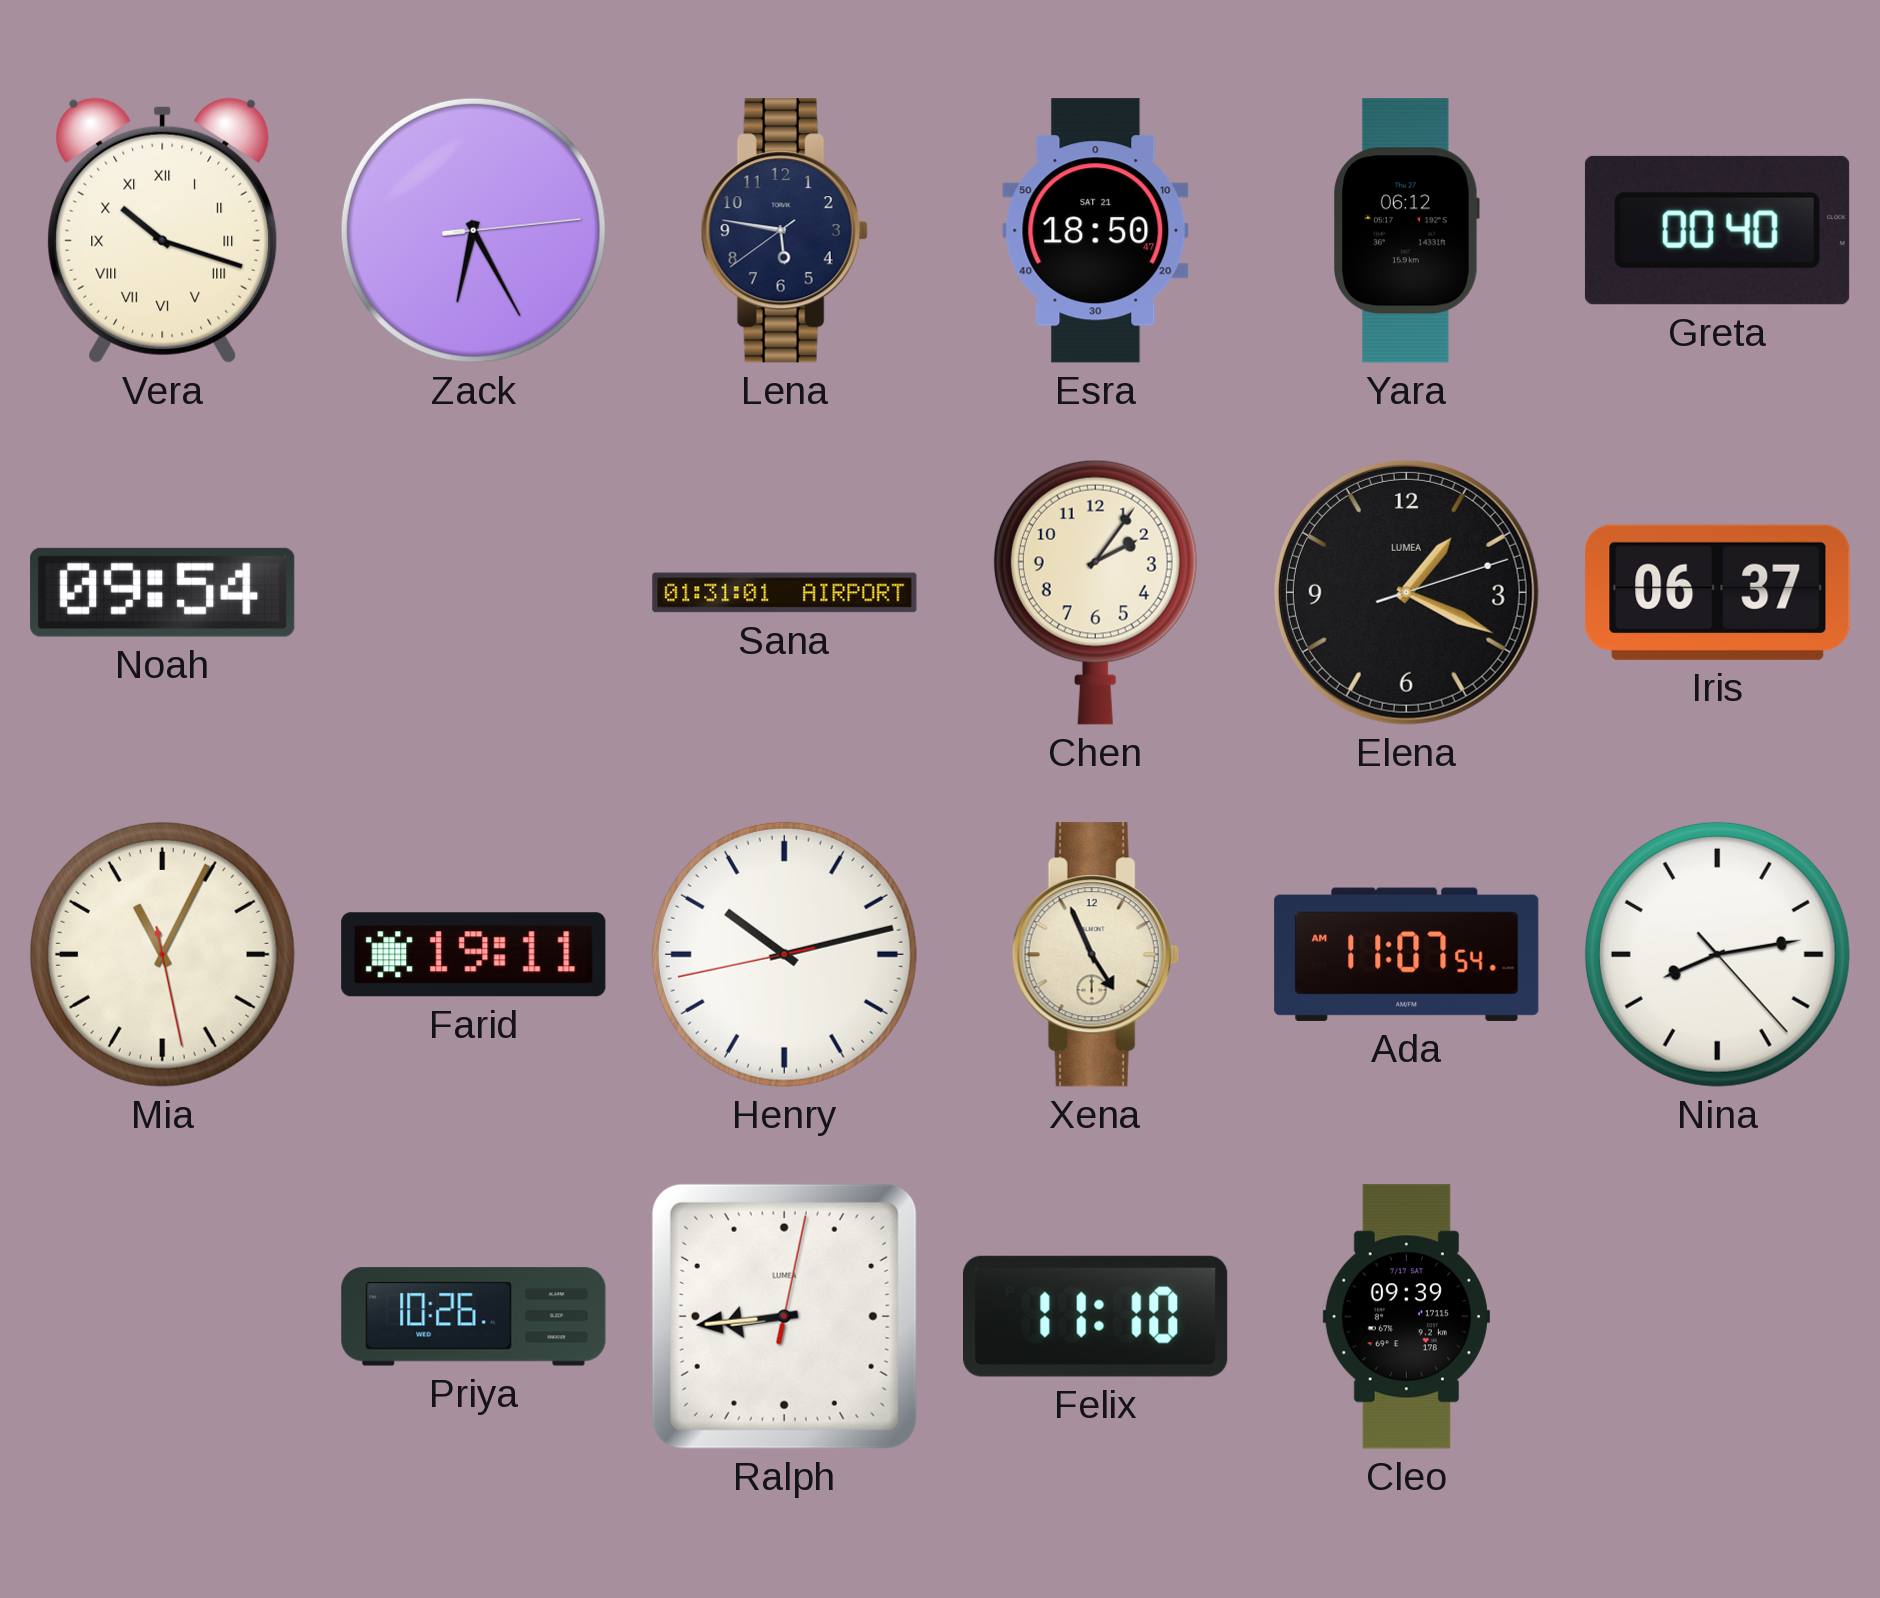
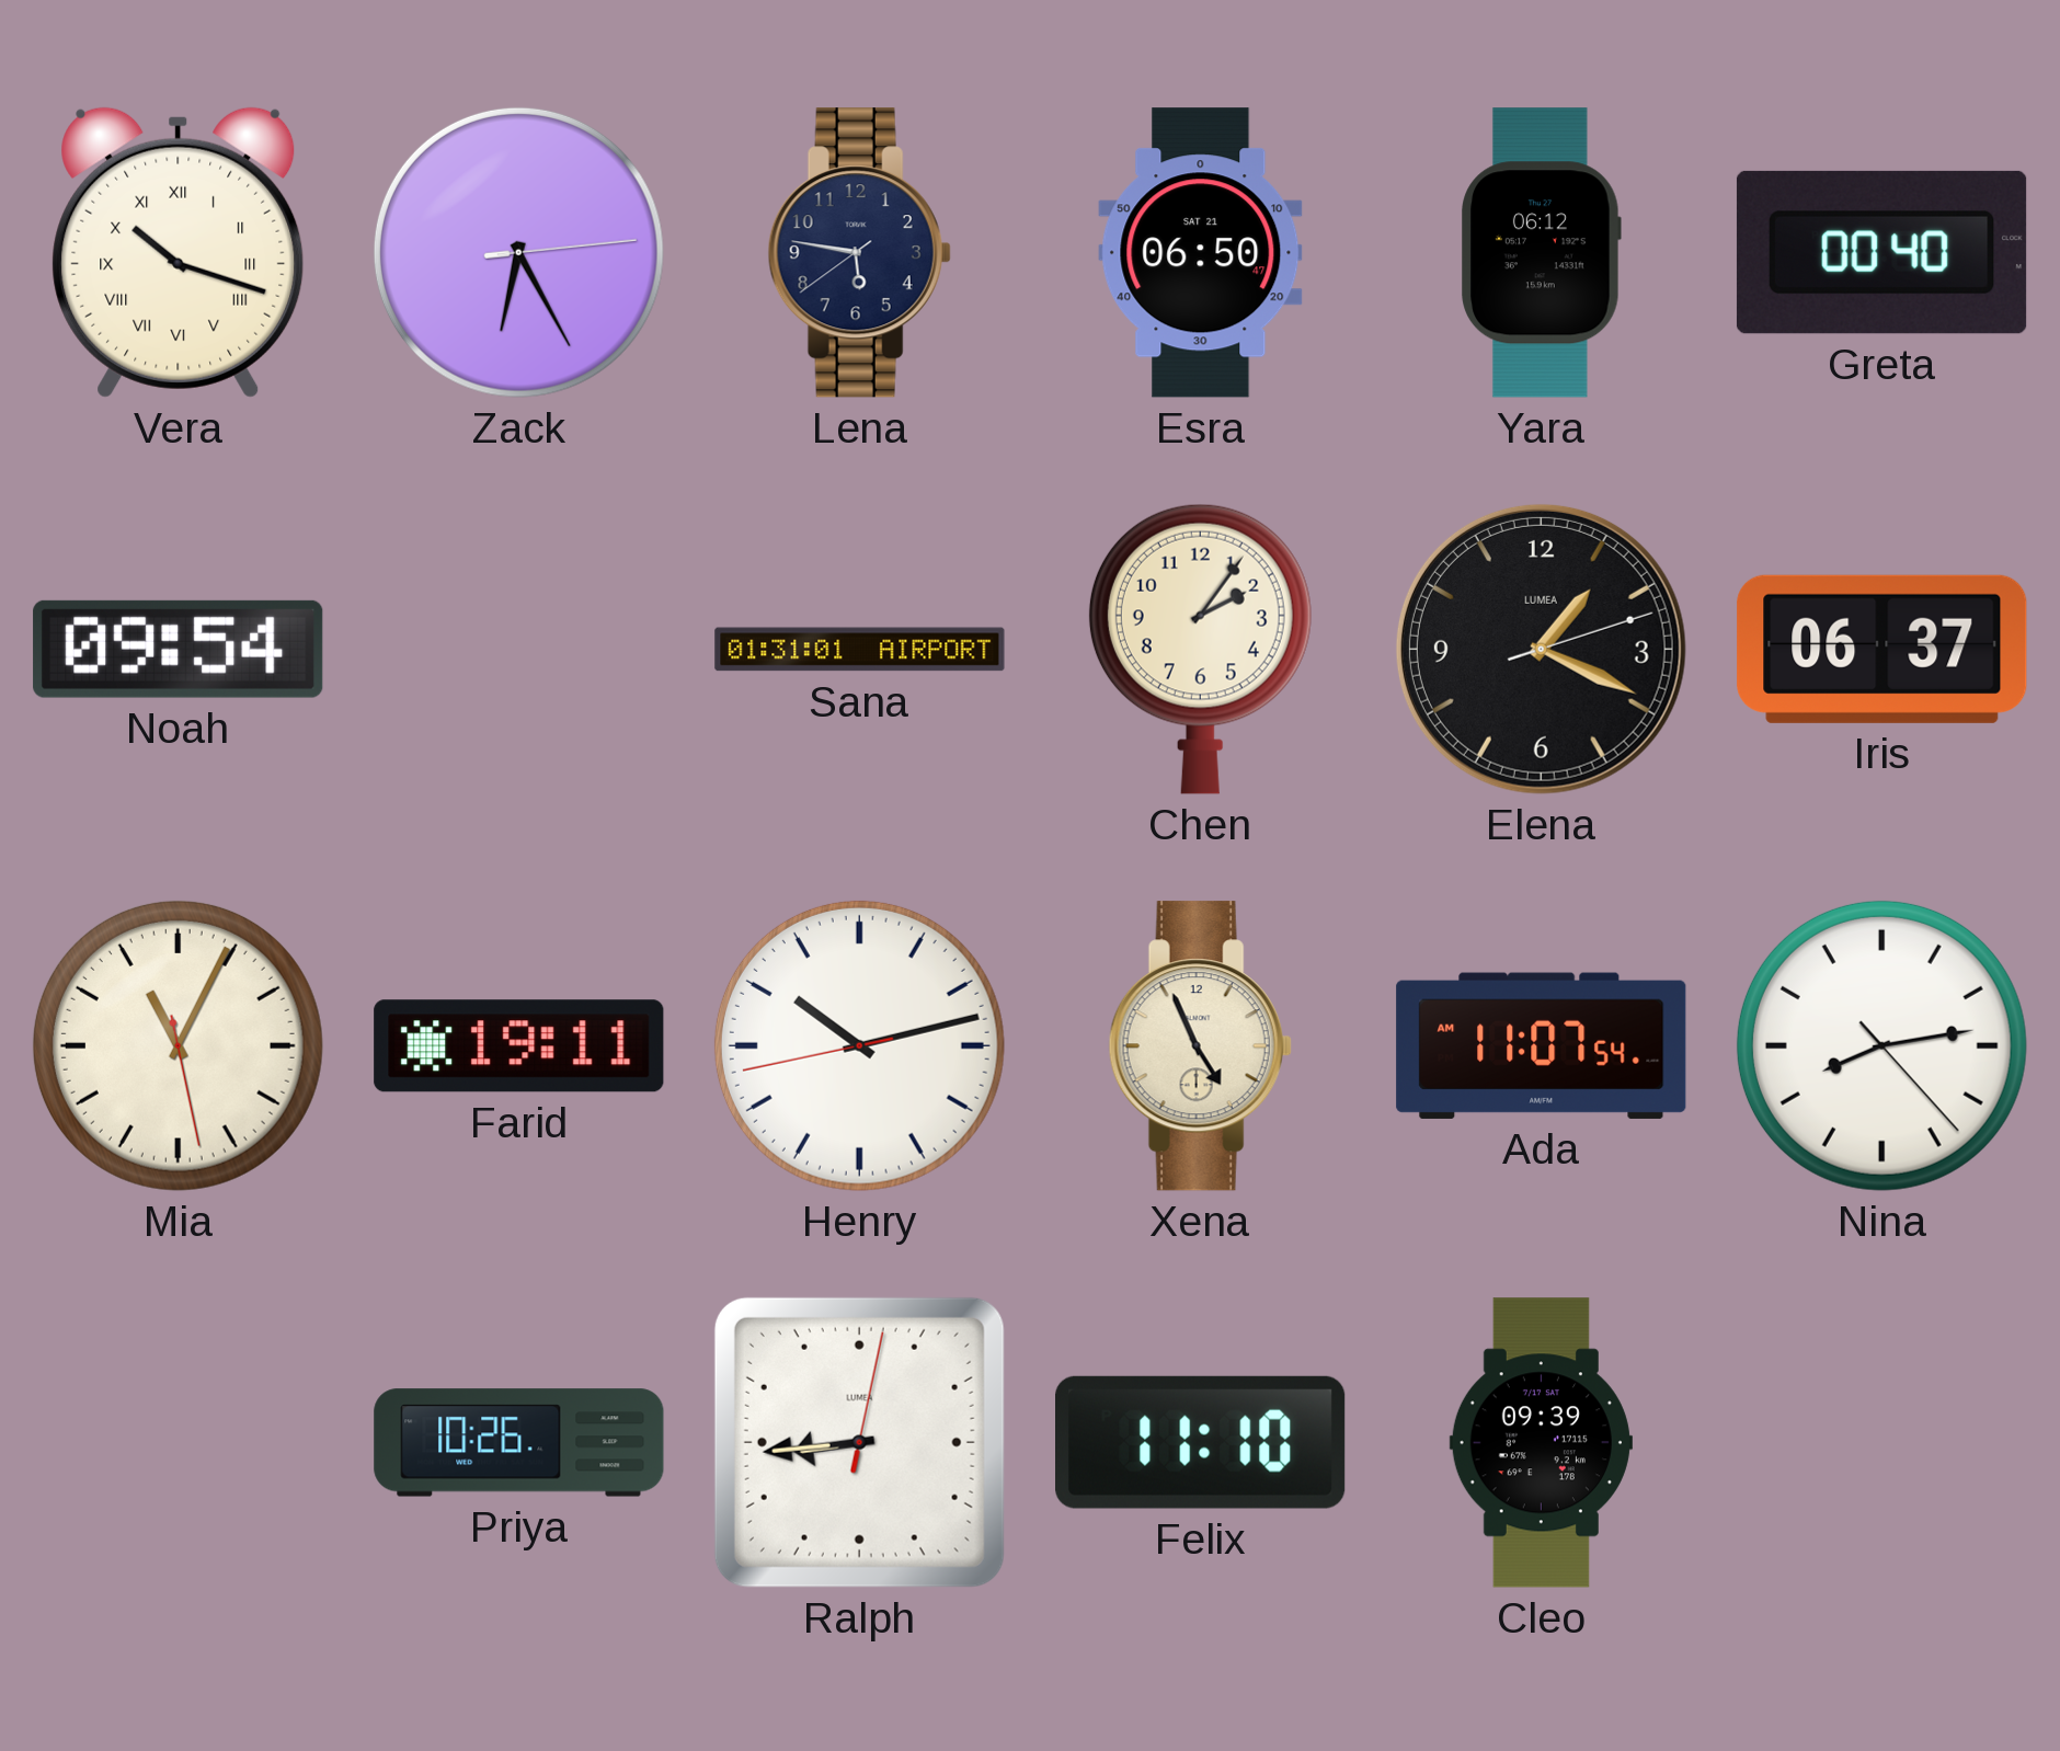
Esra: 18:50 -> 06:50
